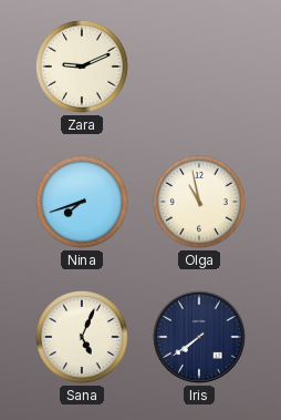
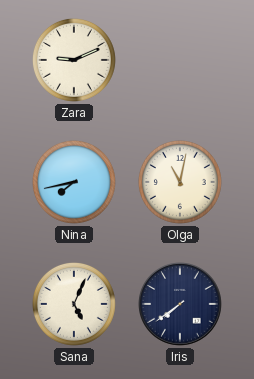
Nina: 7:42 -> 7:43
Olga: 10:58 -> 11:02
